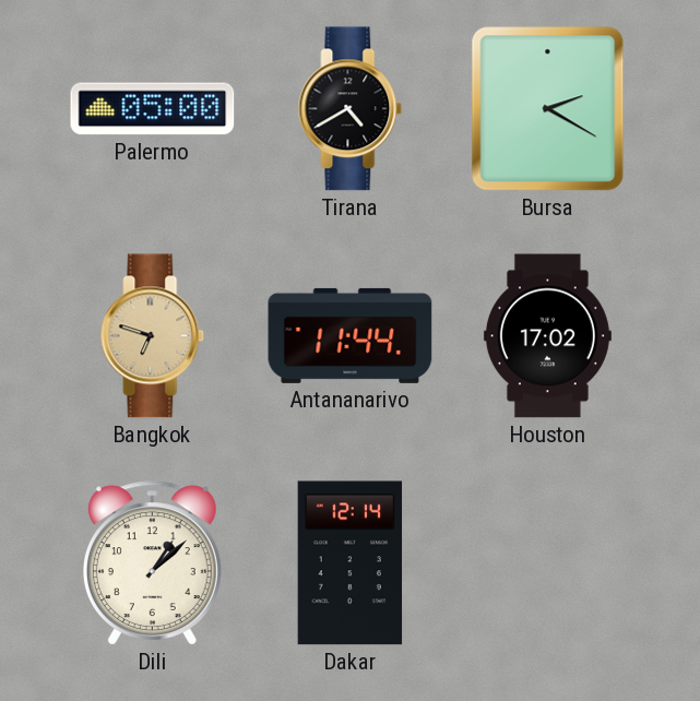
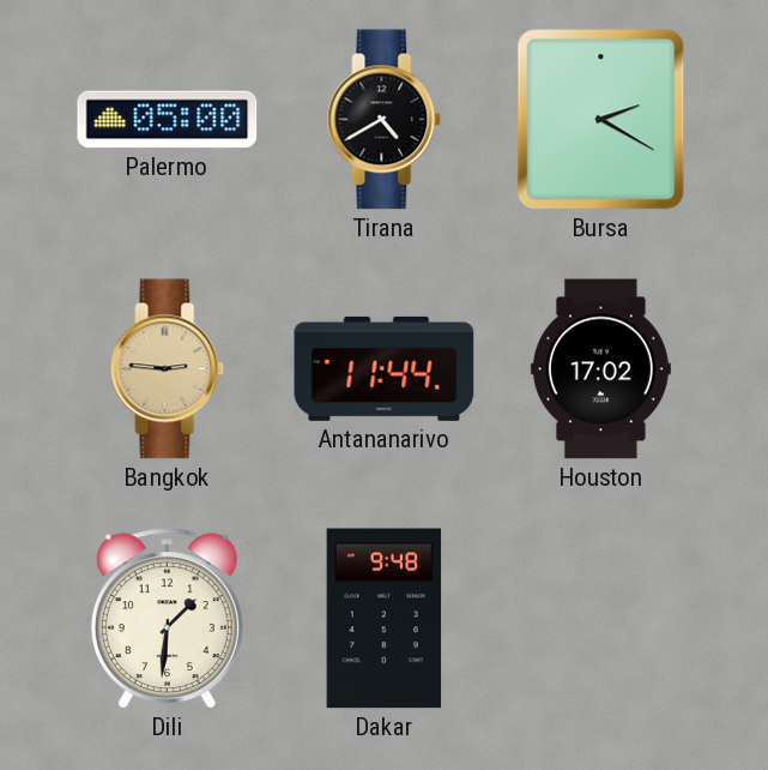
Bangkok: 6:48 -> 2:46
Dili: 1:08 -> 1:31
Dakar: 12:14 -> 9:48
